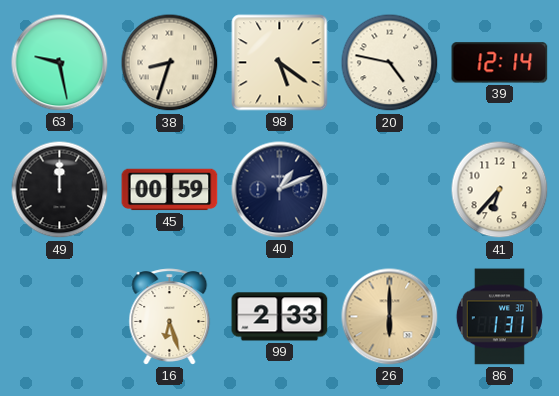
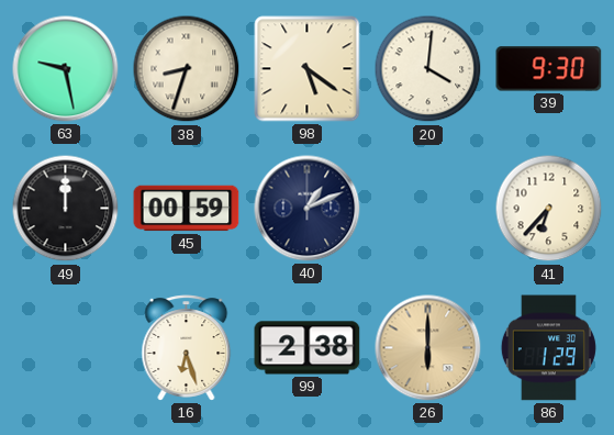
20: 4:47 -> 4:01
39: 12:14 -> 9:30
99: 2:33 -> 2:38
86: 1:31 -> 1:29
